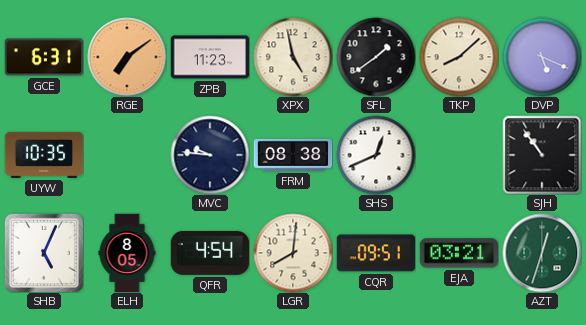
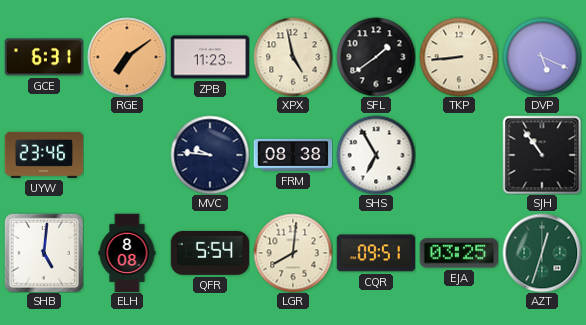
TKP: 8:08 -> 8:44
UYW: 10:35 -> 23:46
SHS: 12:41 -> 6:55
SHB: 5:04 -> 5:01
ELH: 8:05 -> 8:08
QFR: 4:54 -> 5:54
EJA: 03:21 -> 03:25
